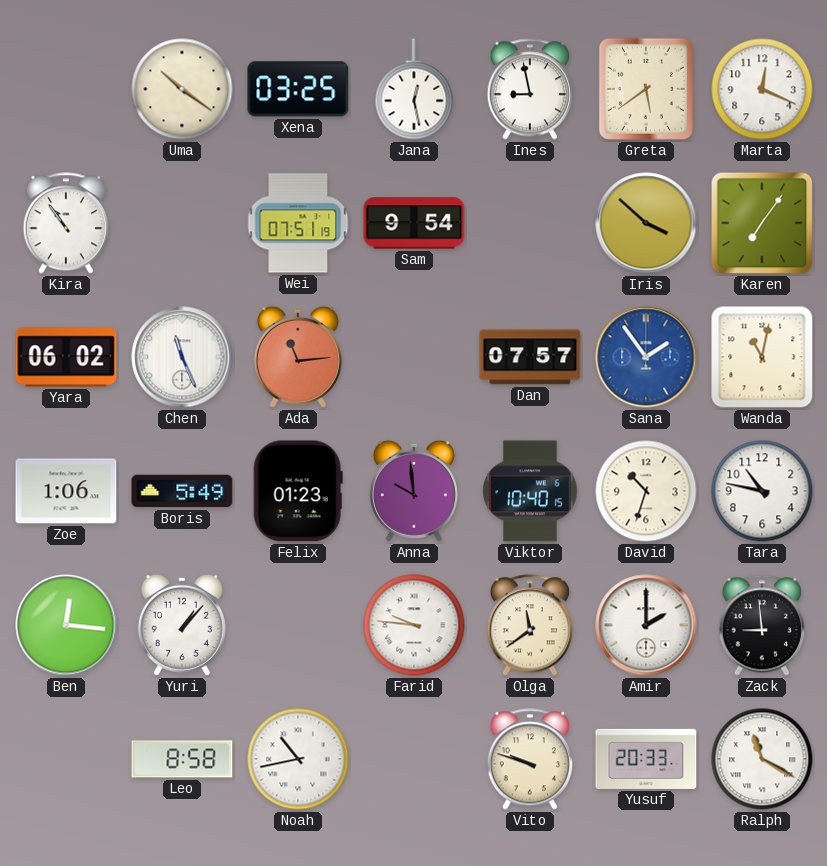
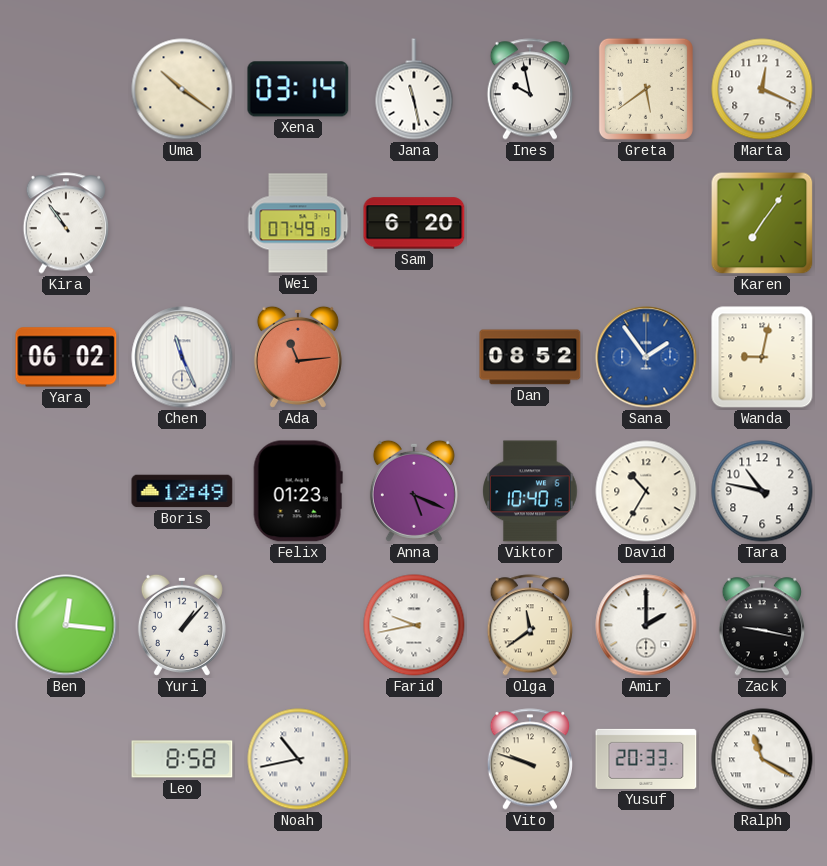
Xena: 03:25 -> 03:14
Jana: 12:28 -> 11:28
Ines: 8:58 -> 9:58
Wei: 07:51 -> 07:49
Sam: 9:54 -> 6:20
Iris: 3:52 -> none
Dan: 07:57 -> 08:52
Wanda: 11:02 -> 9:02
Zoe: 1:06 -> none
Boris: 5:49 -> 12:49
Anna: 9:59 -> 5:19
David: 10:33 -> 10:35
Farid: 9:46 -> 9:43
Zack: 8:59 -> 9:17
